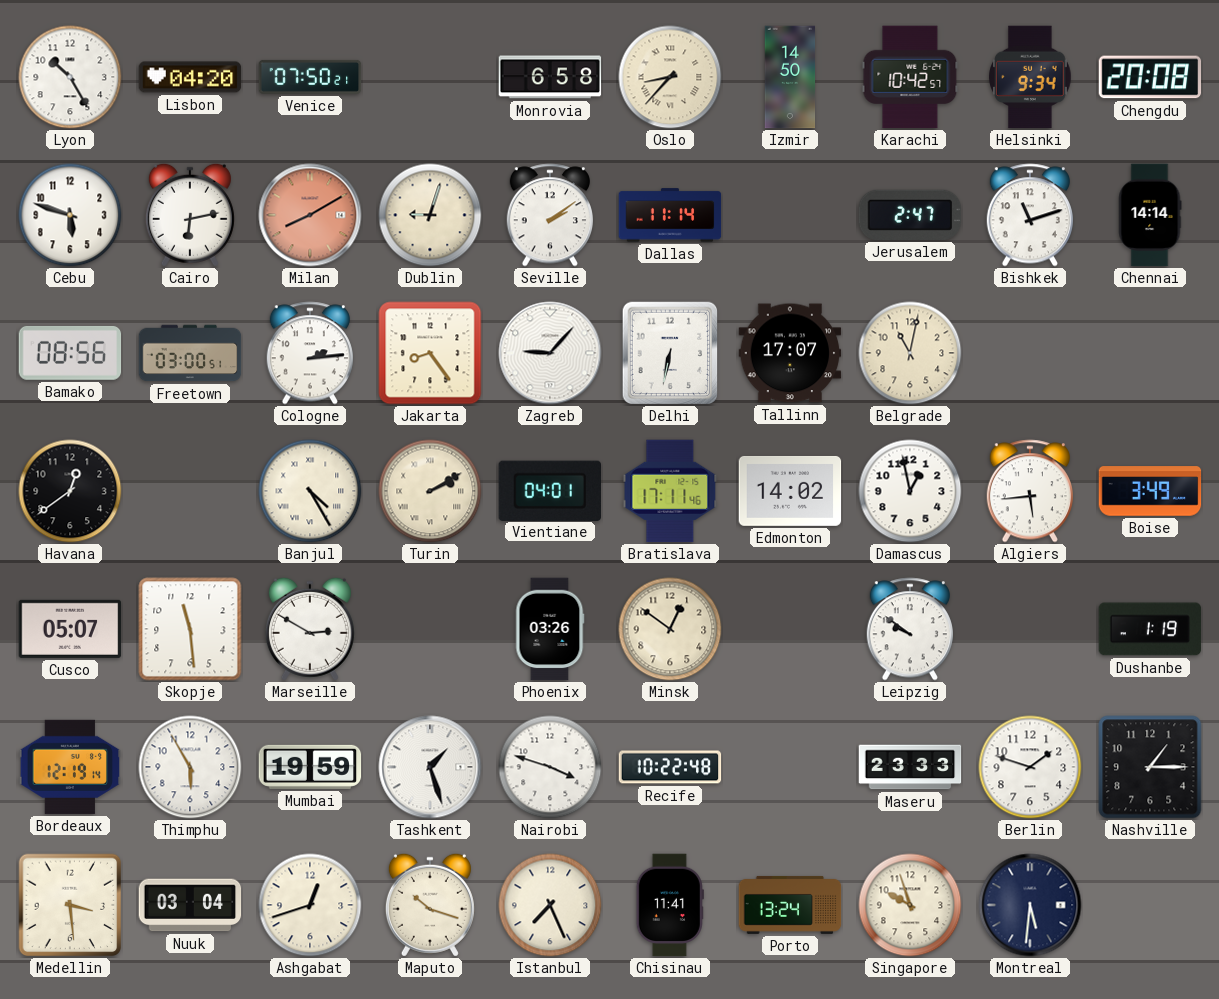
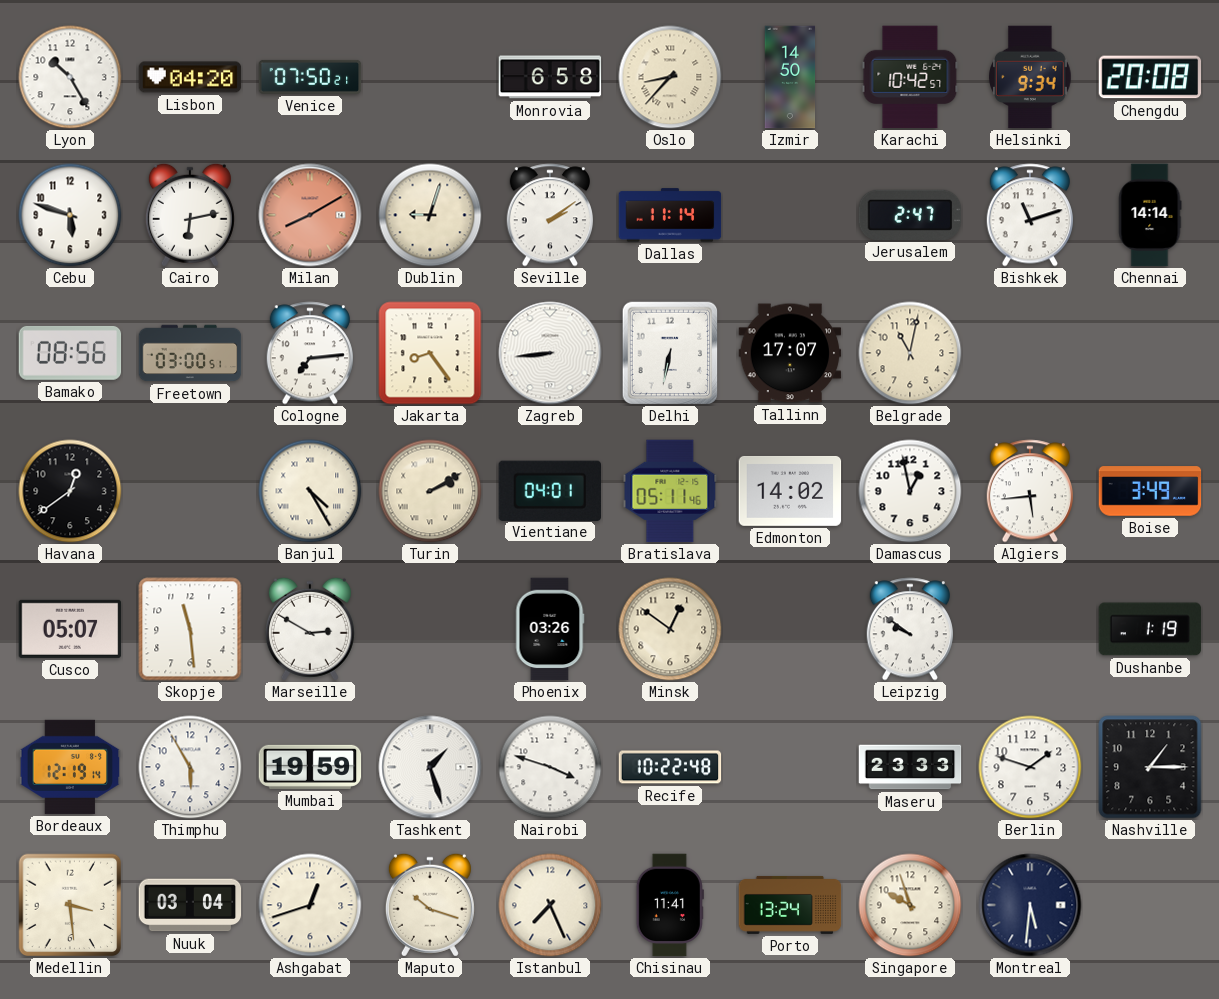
Cologne: 2:14 -> 7:14
Zagreb: 9:07 -> 8:44
Bratislava: 17:11 -> 05:11
